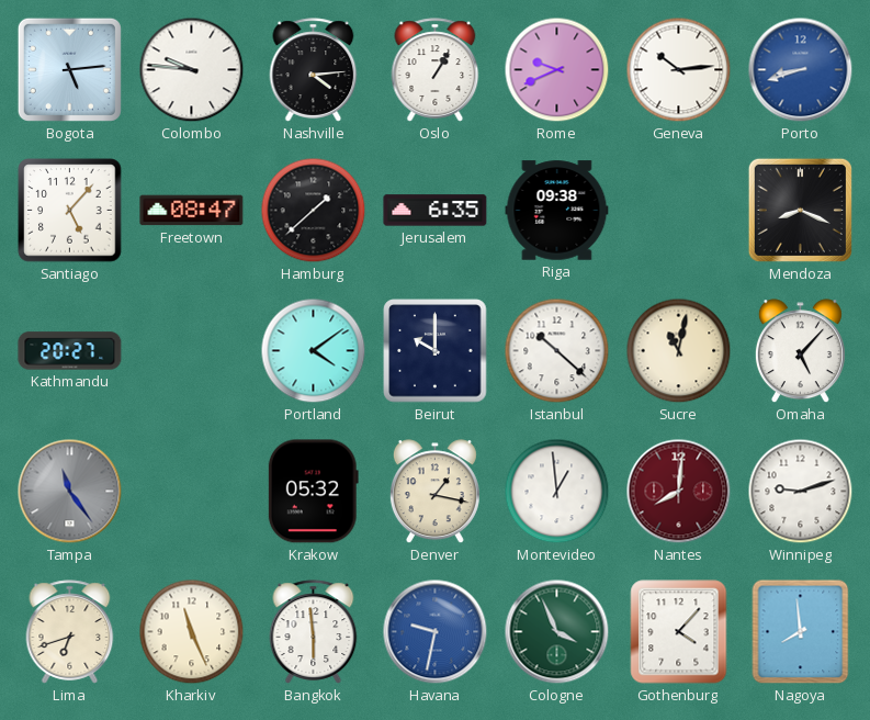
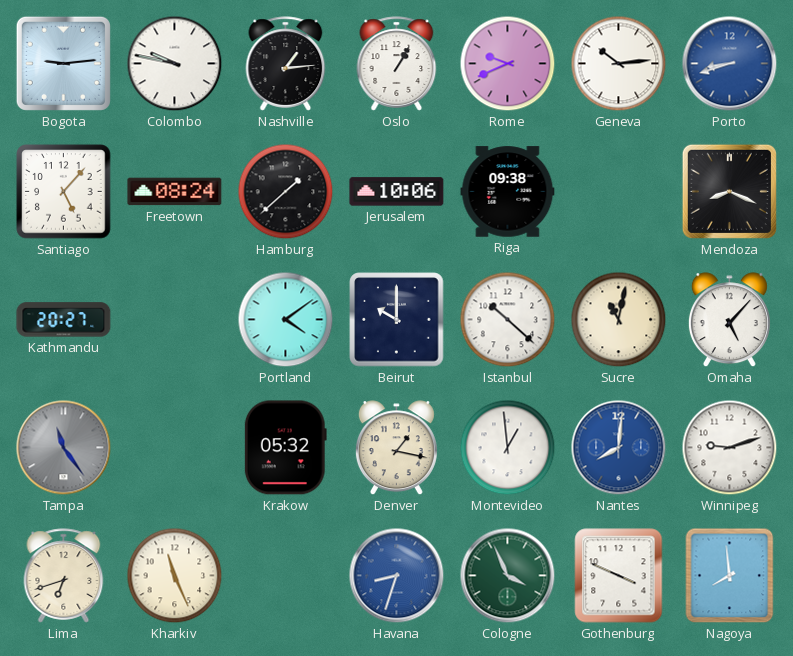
Bogota: 5:14 -> 9:14
Colombo: 9:46 -> 9:47
Nashville: 4:14 -> 1:14
Freetown: 08:47 -> 08:24
Jerusalem: 6:35 -> 10:06
Nantes dial: burgundy -> blue
Bangkok: 5:59 -> none
Havana: 9:32 -> 8:33
Gothenburg: 4:07 -> 3:49
